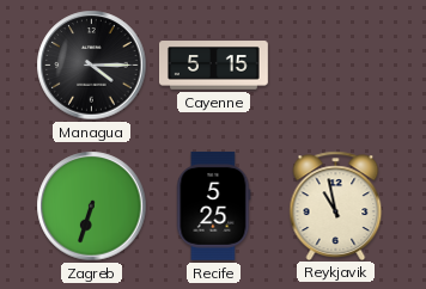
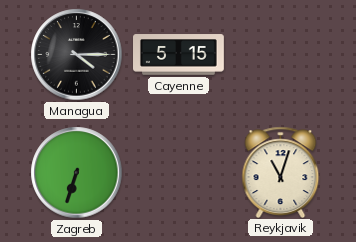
Recife: 5:25 -> none
Reykjavik: 10:58 -> 11:03
